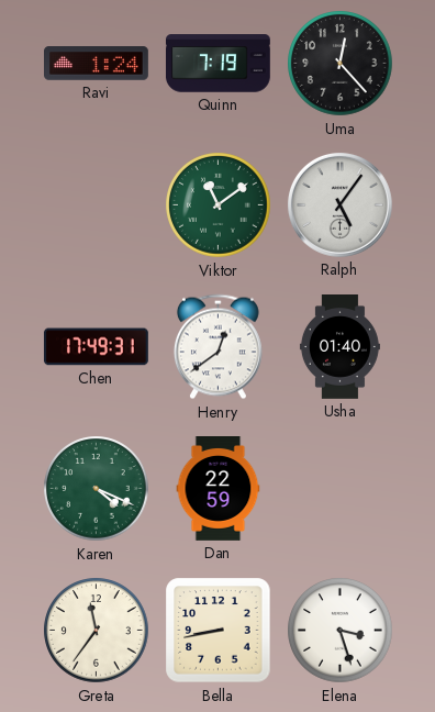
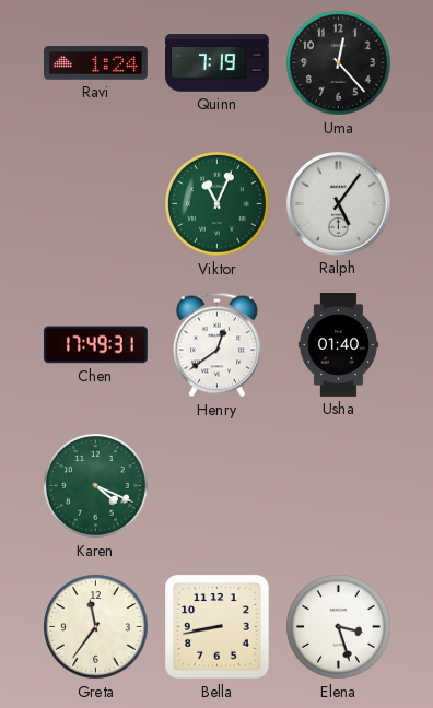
Viktor: 11:09 -> 11:04
Dan: 22:59 -> none
